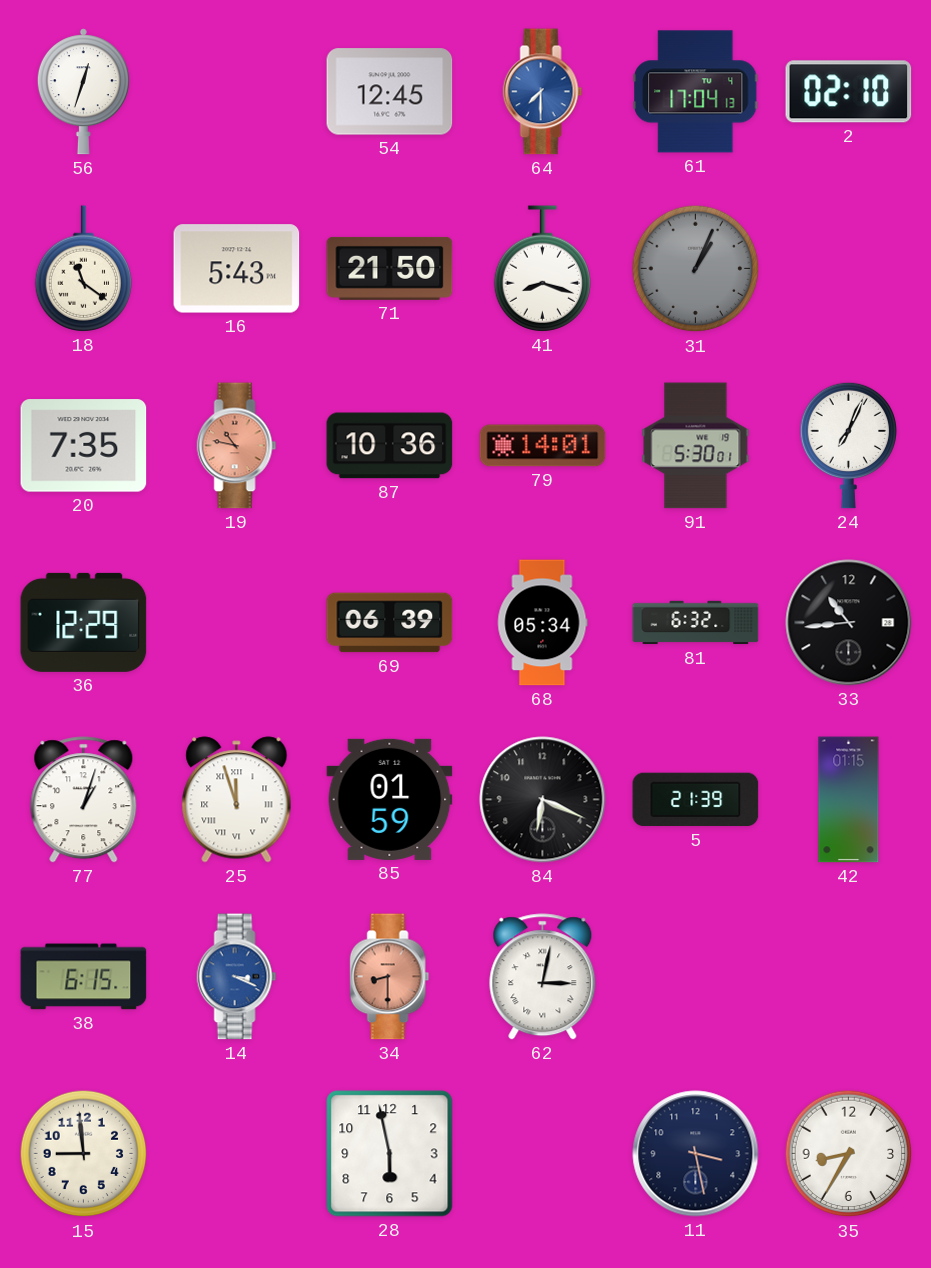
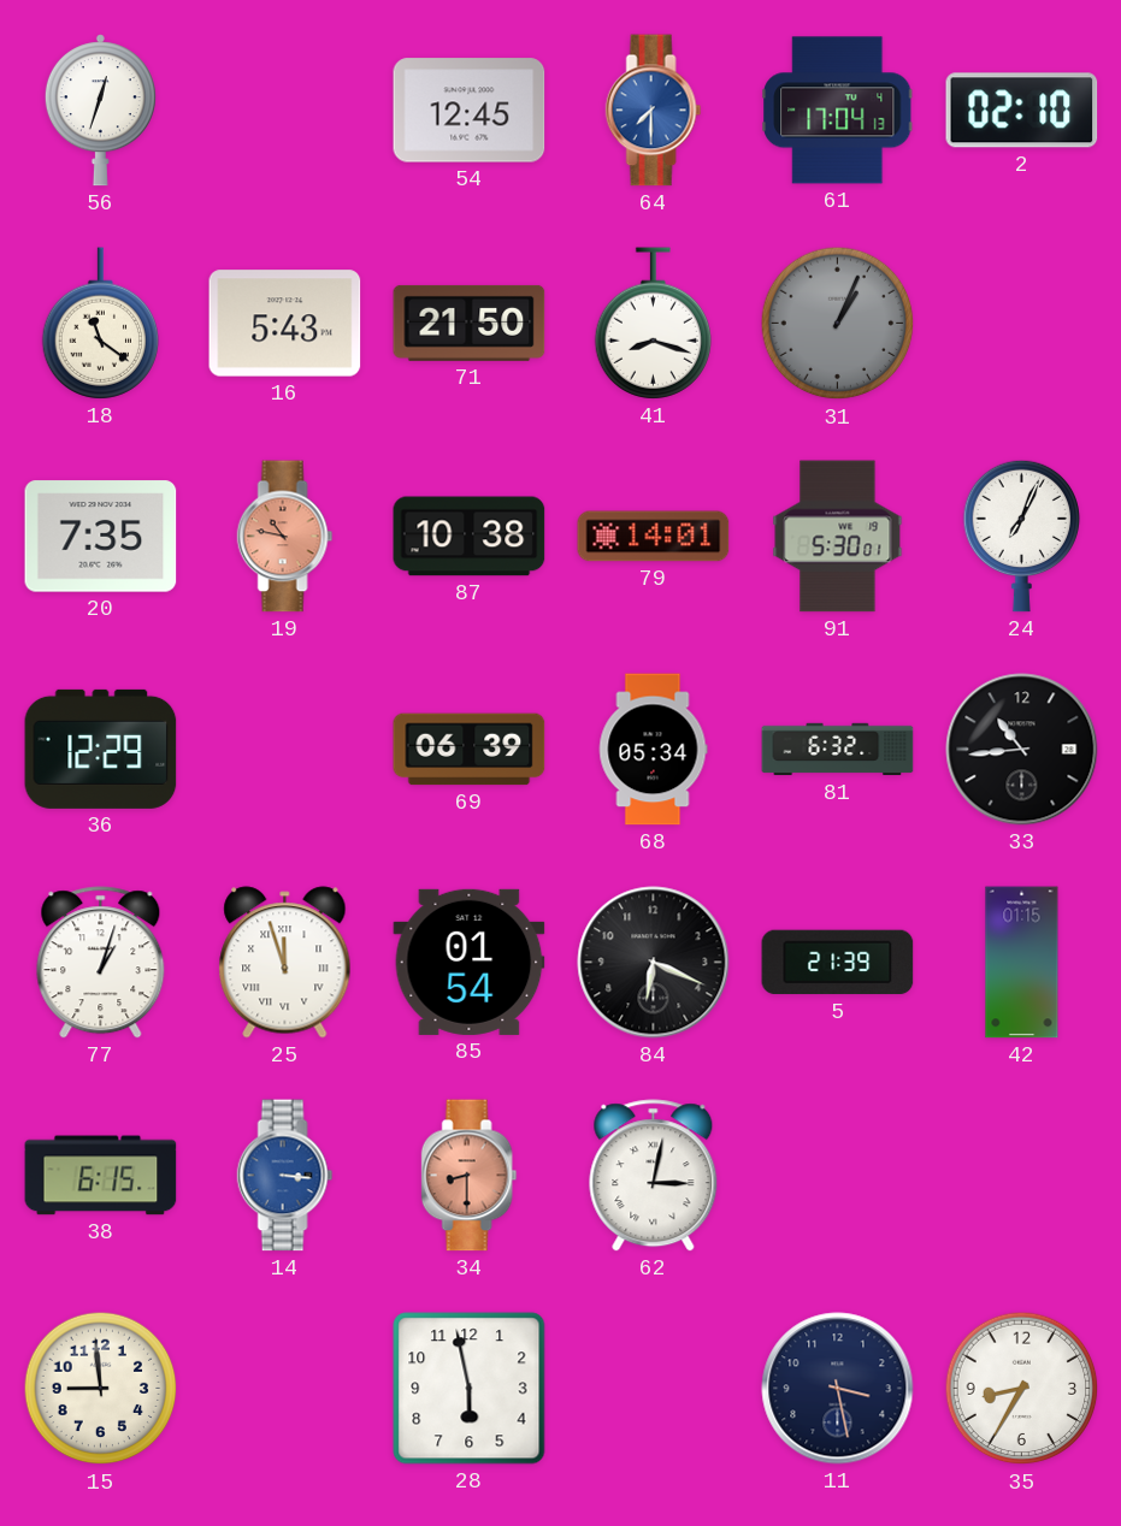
87: 10:36 -> 10:38
85: 01:59 -> 01:54
14: 3:19 -> 3:16
